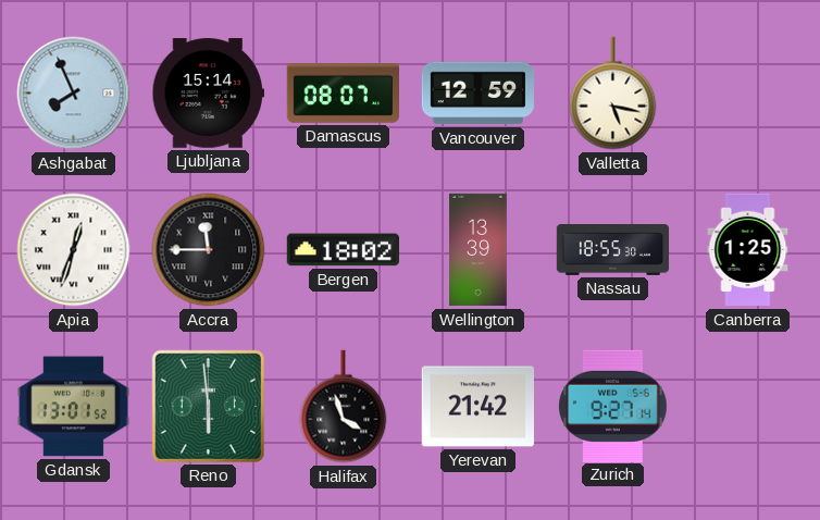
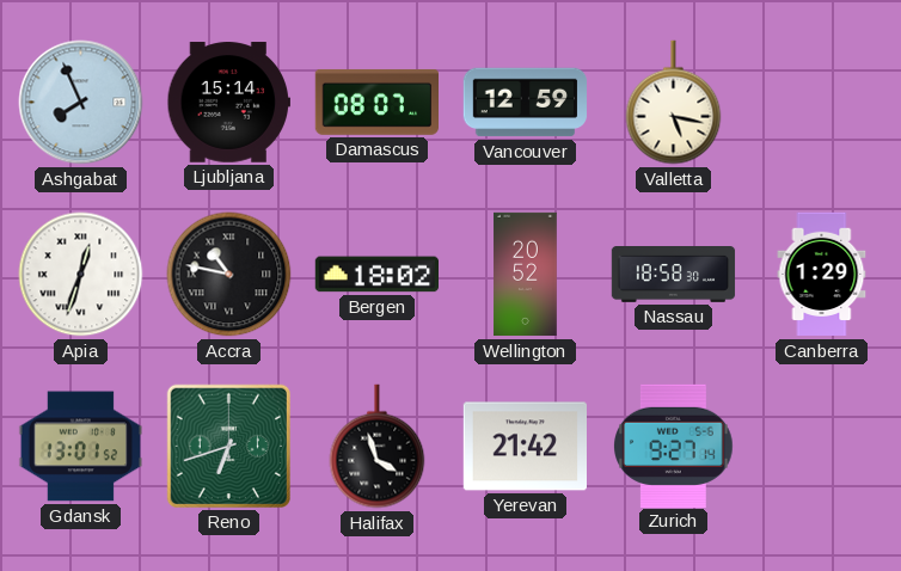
Accra: 11:45 -> 10:47
Wellington: 13:39 -> 20:52
Nassau: 18:55 -> 18:58
Canberra: 1:25 -> 1:29
Reno: 5:59 -> 6:42
